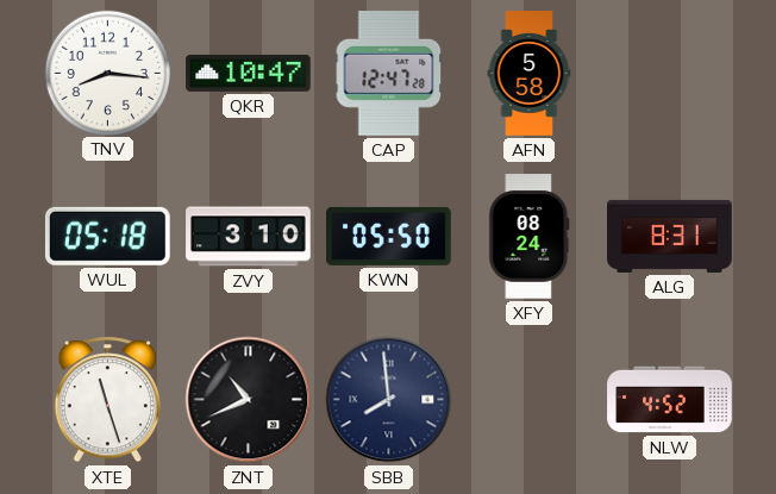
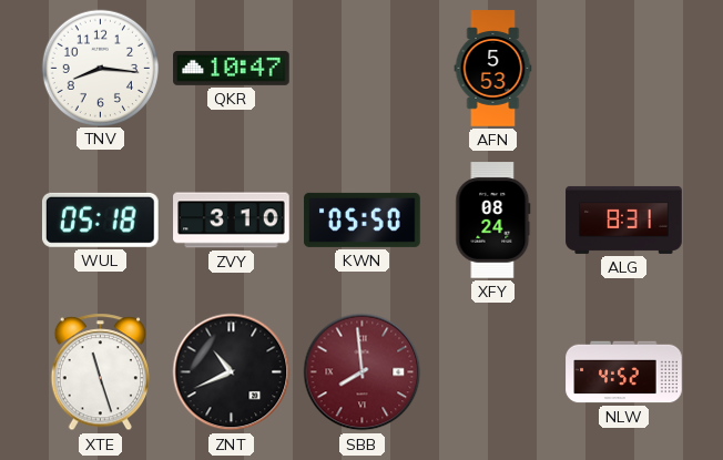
CAP: 12:47 -> none
AFN: 5:58 -> 5:53
SBB dial: navy -> burgundy
